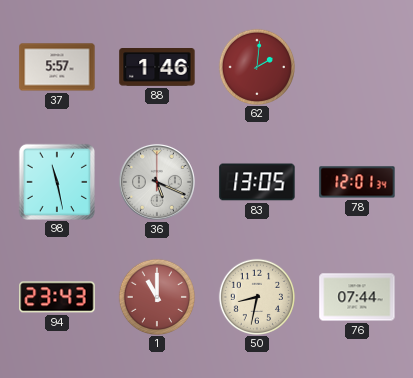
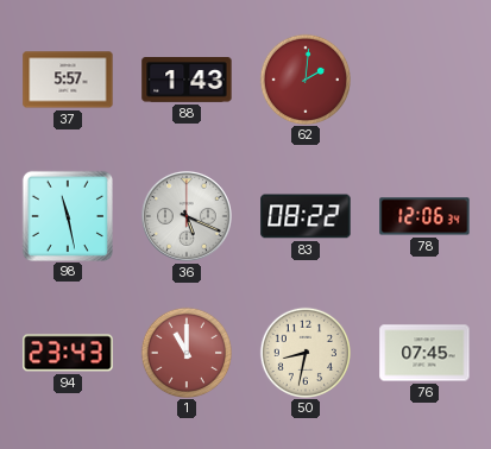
88: 1:46 -> 1:43
83: 13:05 -> 08:22
78: 12:01 -> 12:06
76: 07:44 -> 07:45
